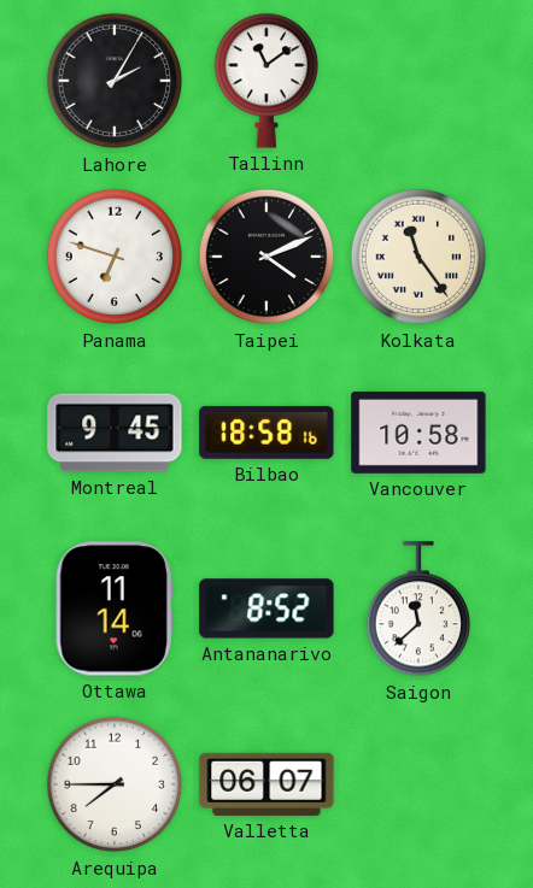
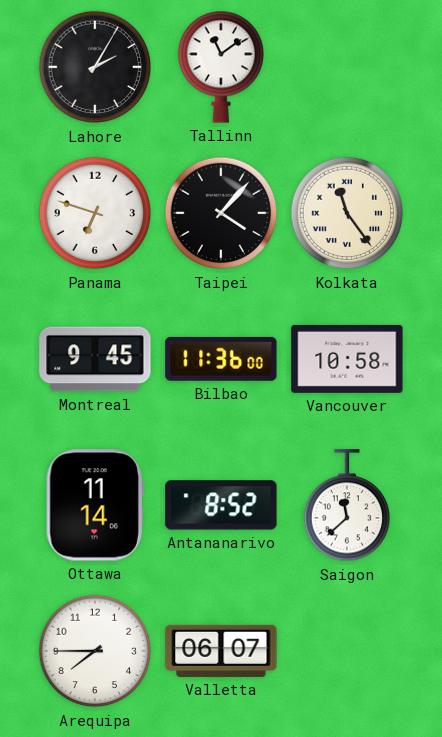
Taipei: 4:11 -> 4:07
Bilbao: 18:58 -> 11:36
